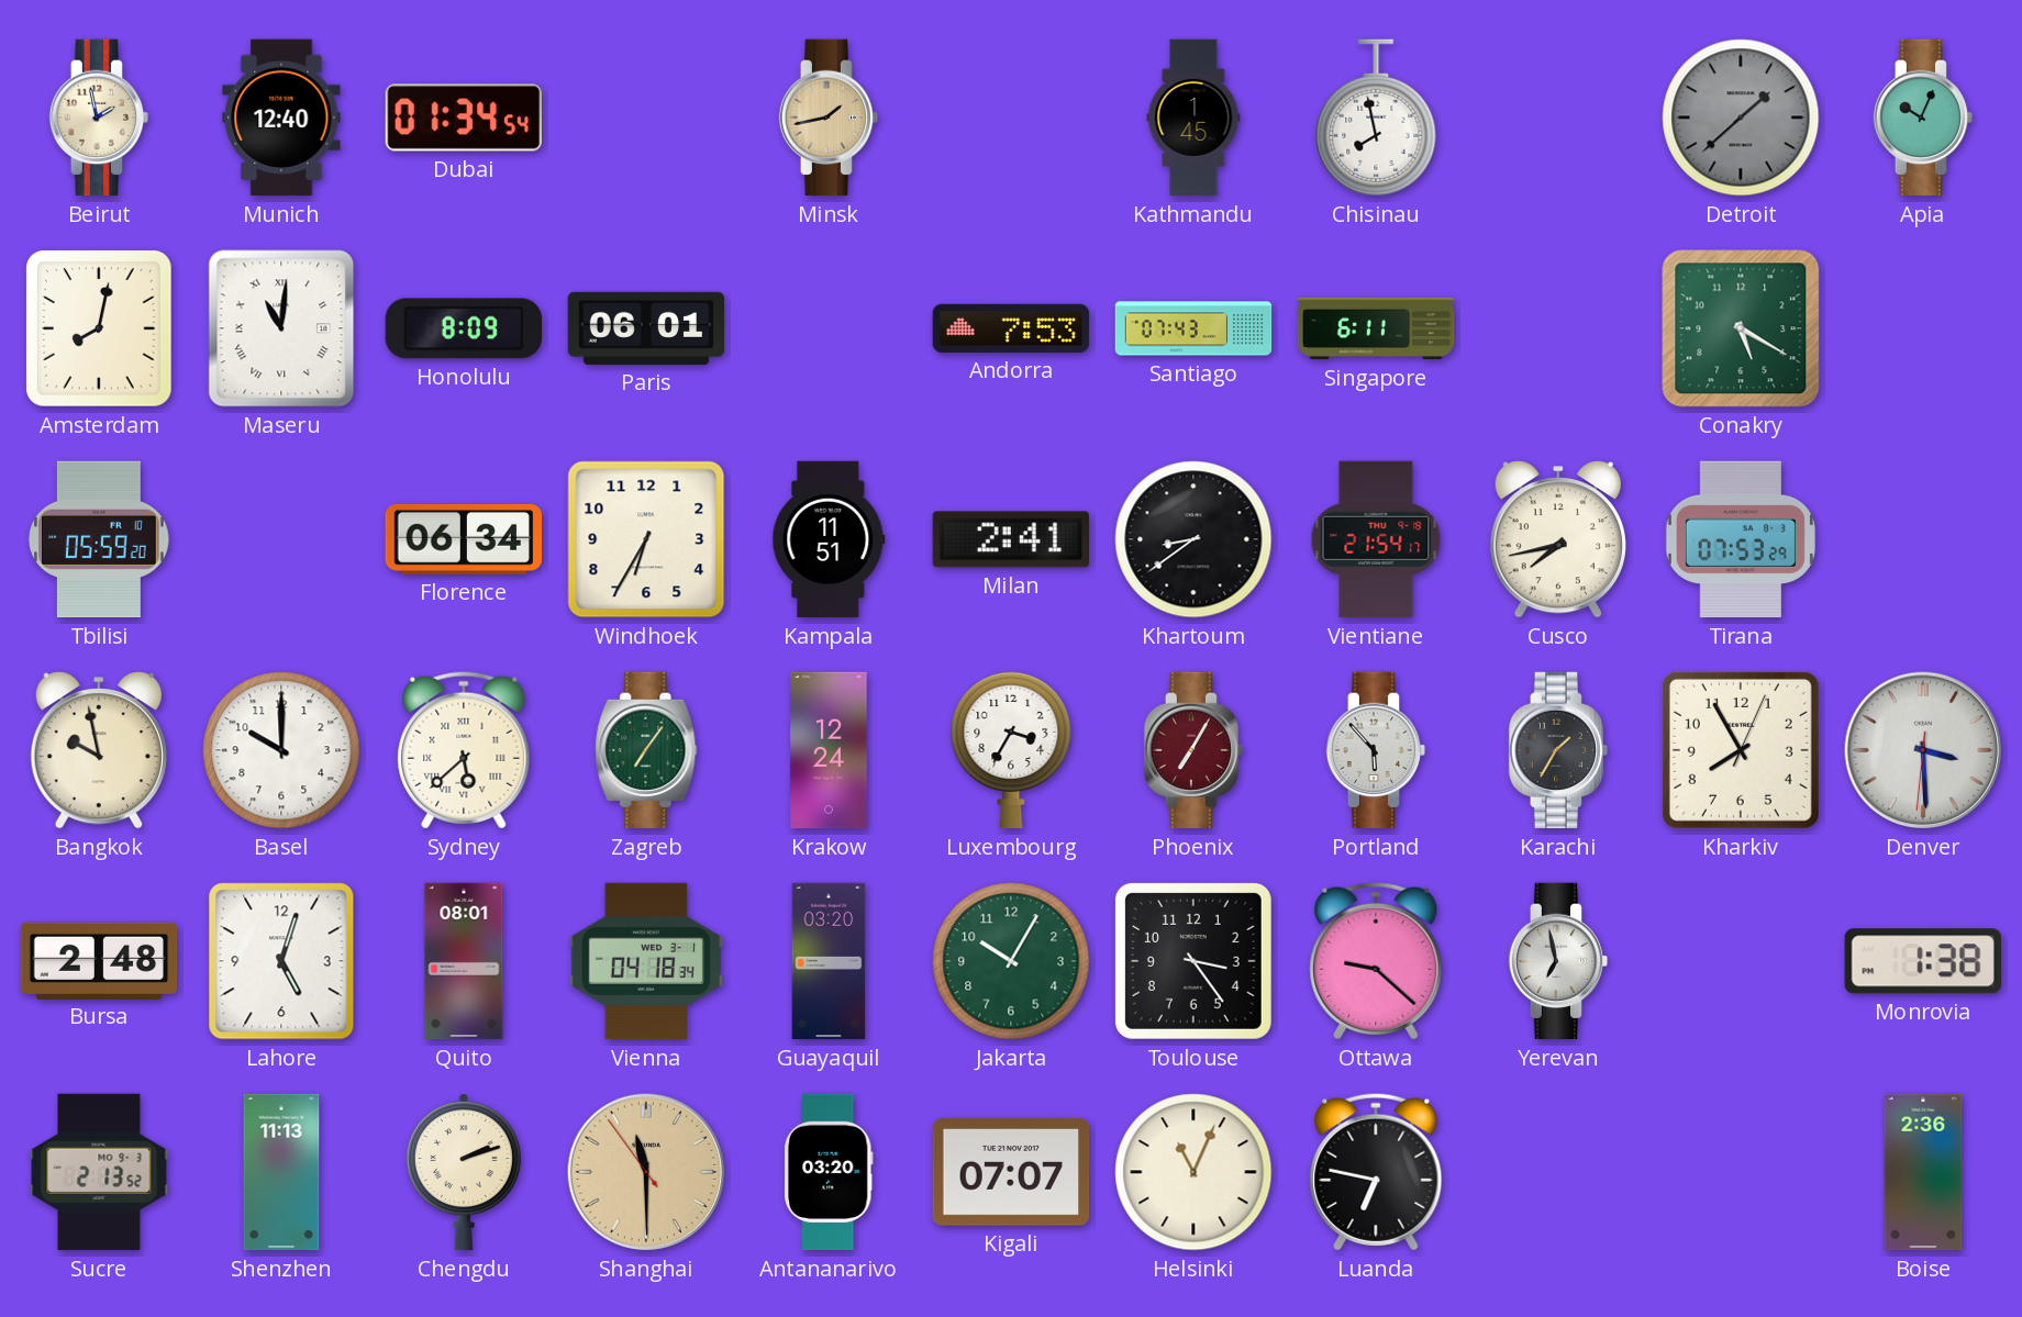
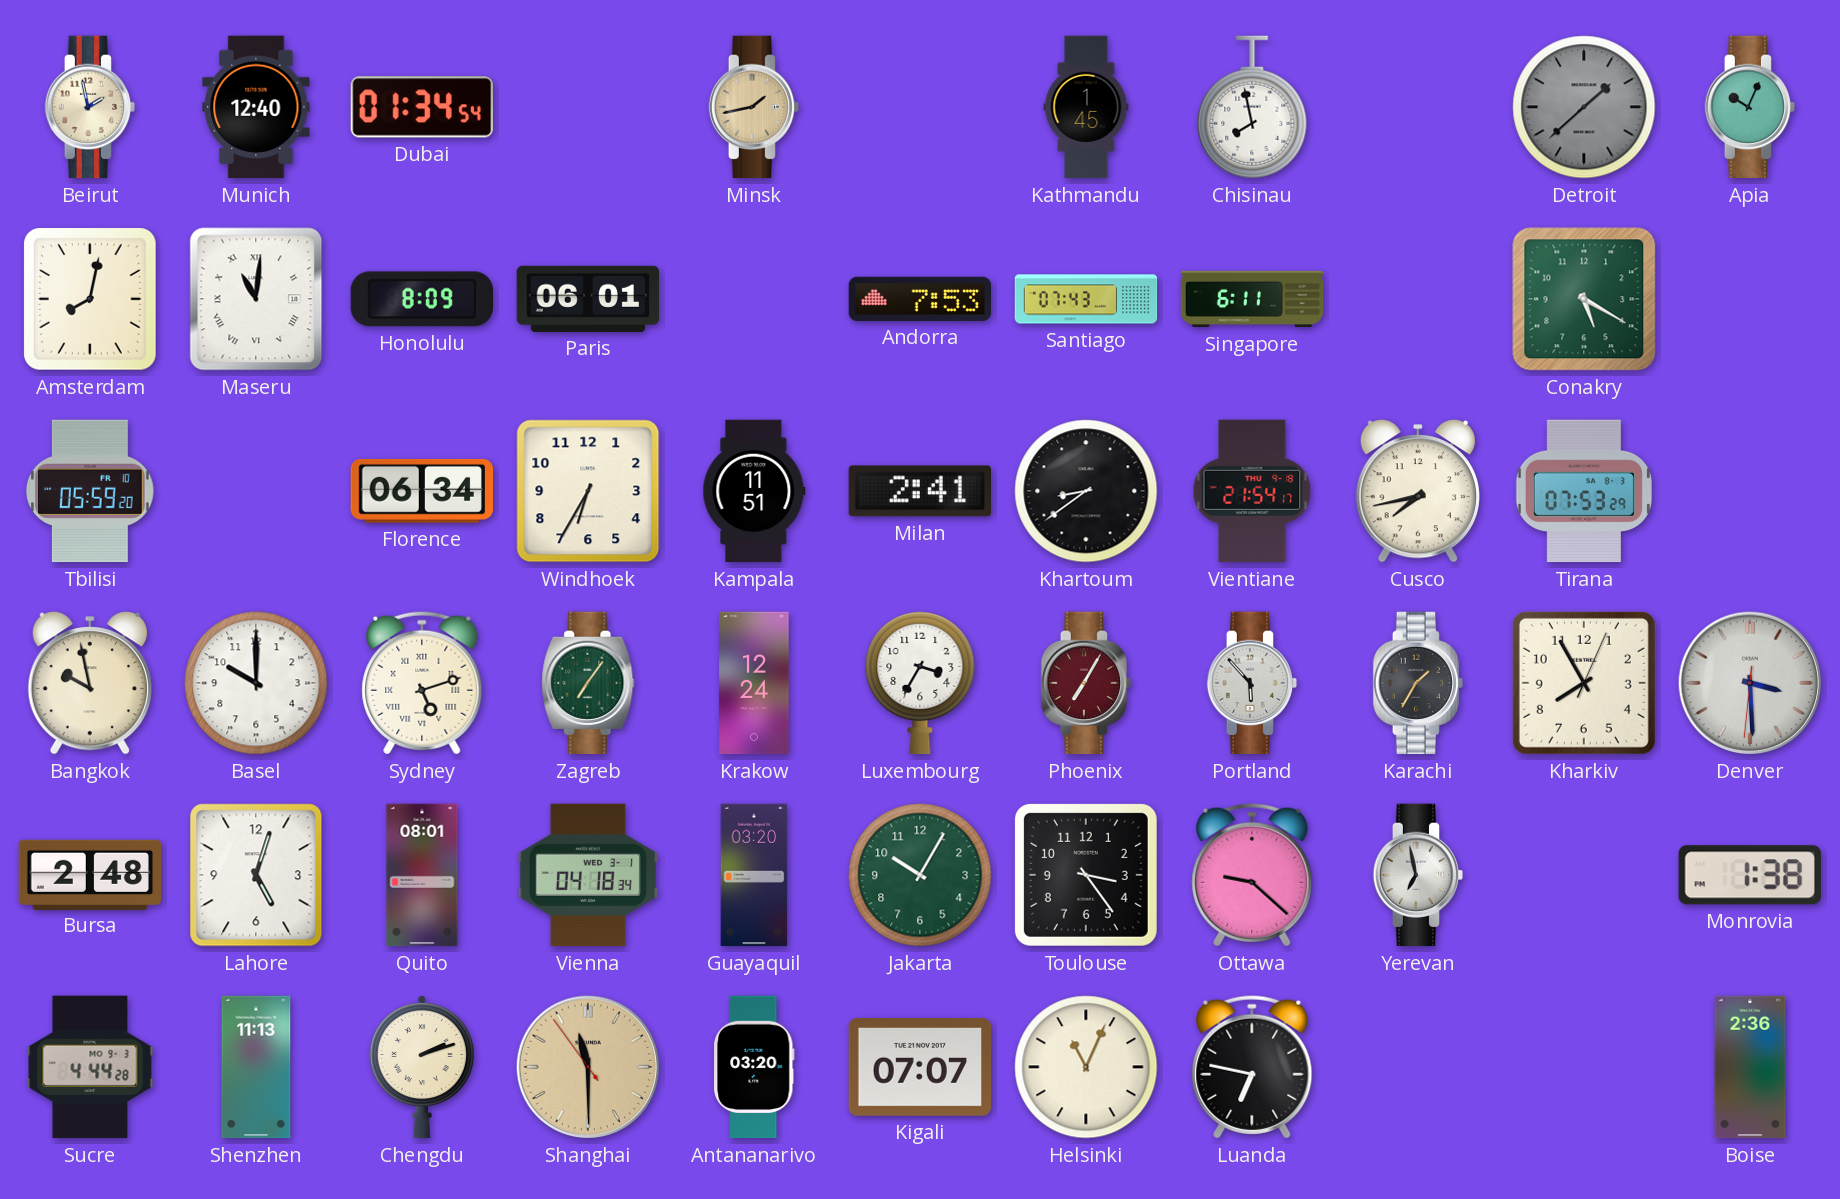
Sydney: 5:38 -> 5:12
Sucre: 2:13 -> 4:44
